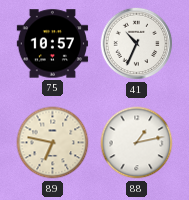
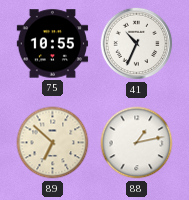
75: 10:57 -> 10:55
89: 6:47 -> 6:52
